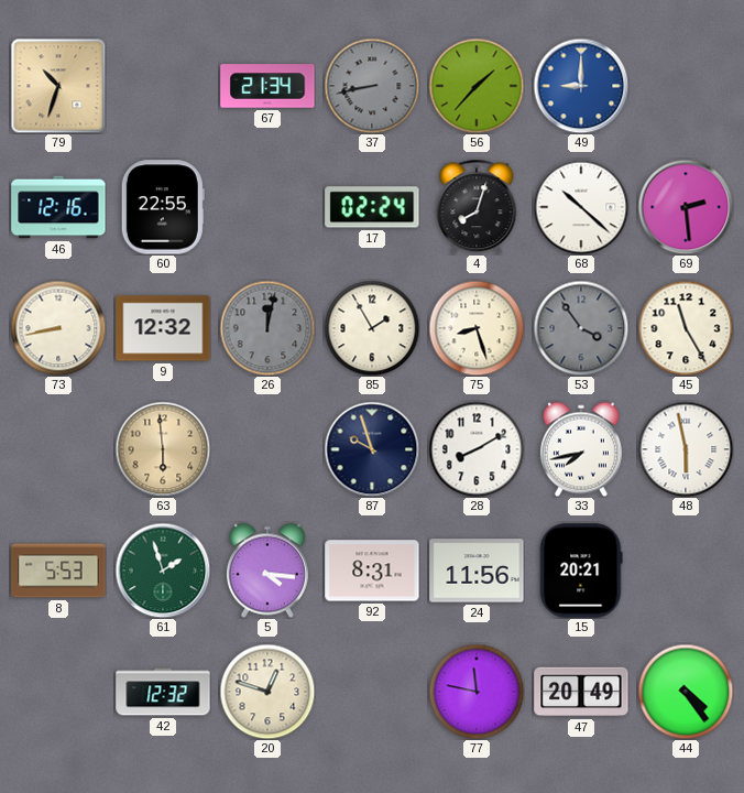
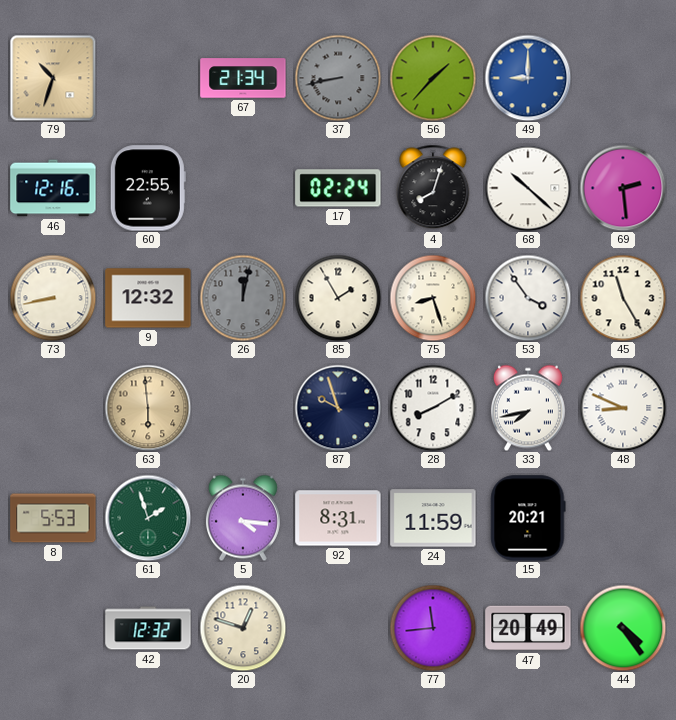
53 dial: grey -> white
48: 5:58 -> 8:49
24: 11:56 -> 11:59
77: 11:47 -> 11:44
